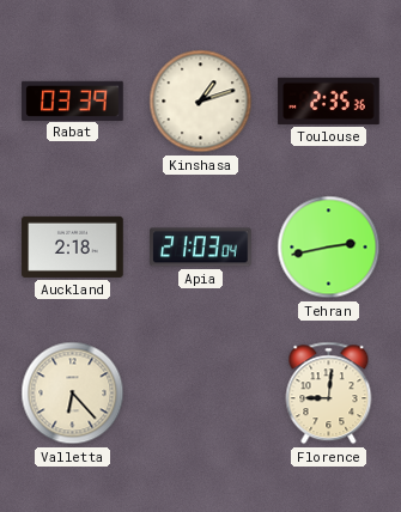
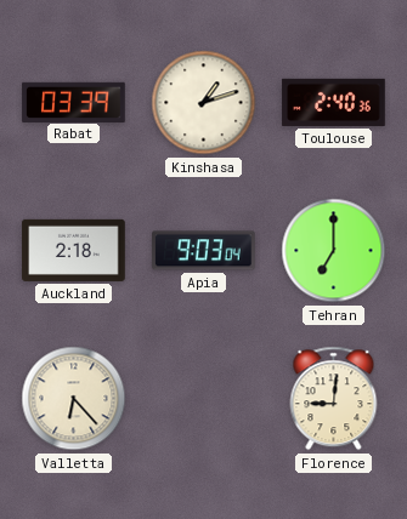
Toulouse: 2:35 -> 2:40
Apia: 21:03 -> 9:03
Tehran: 2:43 -> 7:00
